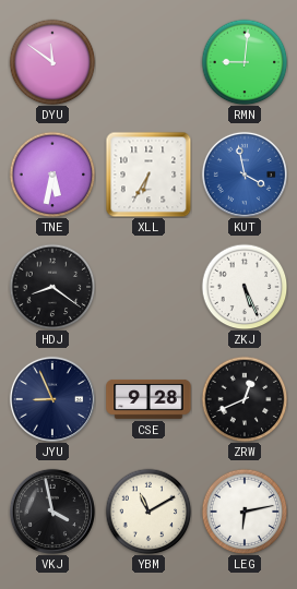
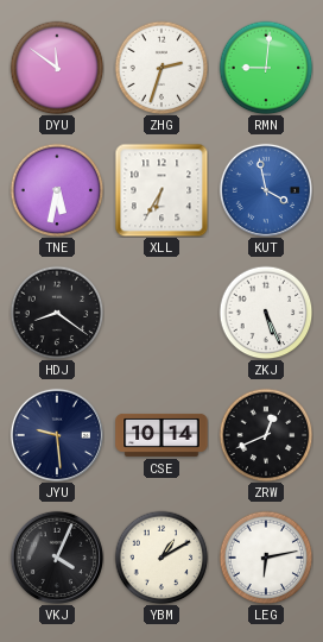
ZHG: none -> 2:33
JYU: 8:56 -> 9:29
CSE: 9:28 -> 10:14
VKJ: 3:58 -> 4:04
YBM: 11:10 -> 1:10
